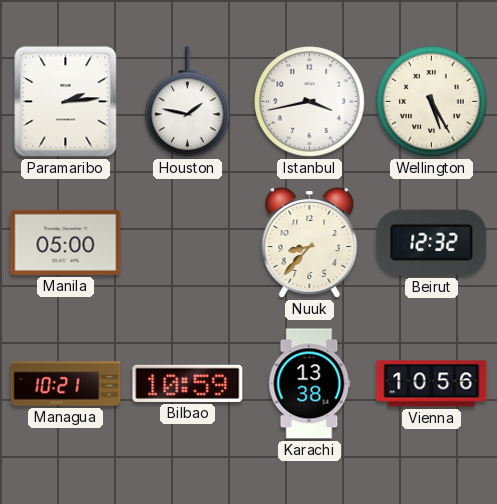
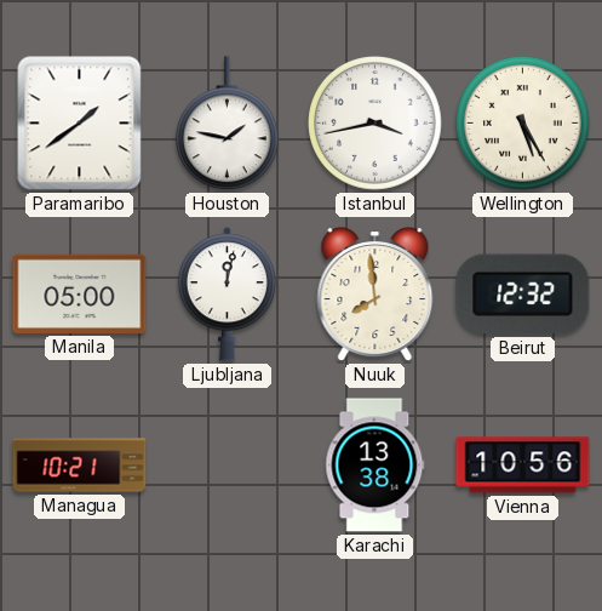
Paramaribo: 2:14 -> 1:39
Ljubljana: none -> 12:02
Nuuk: 8:37 -> 7:59
Bilbao: 10:59 -> none
